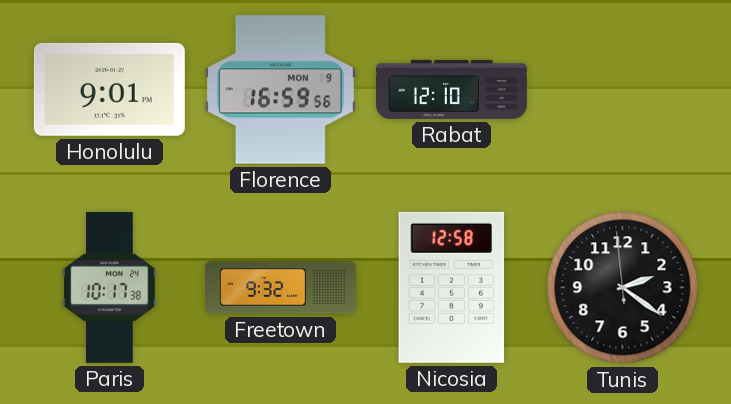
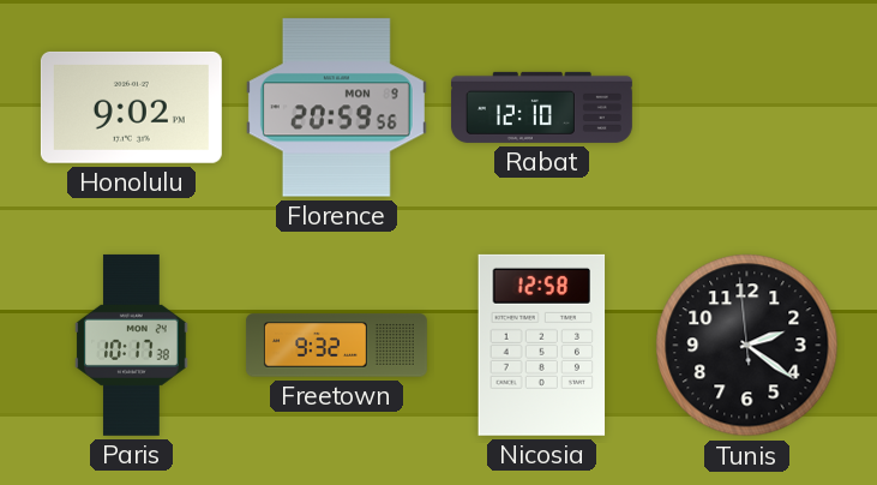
Honolulu: 9:01 -> 9:02
Florence: 16:59 -> 20:59
